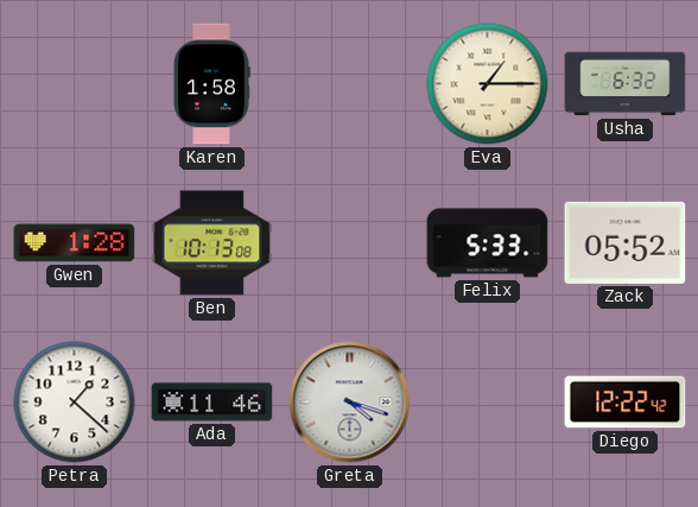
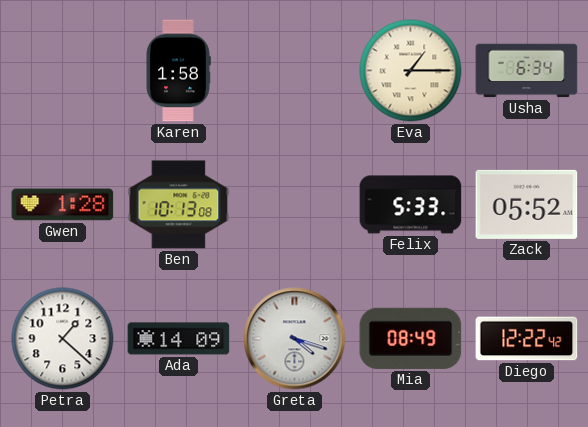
Usha: 6:32 -> 6:34
Ada: 11:46 -> 14:09
Mia: none -> 08:49
